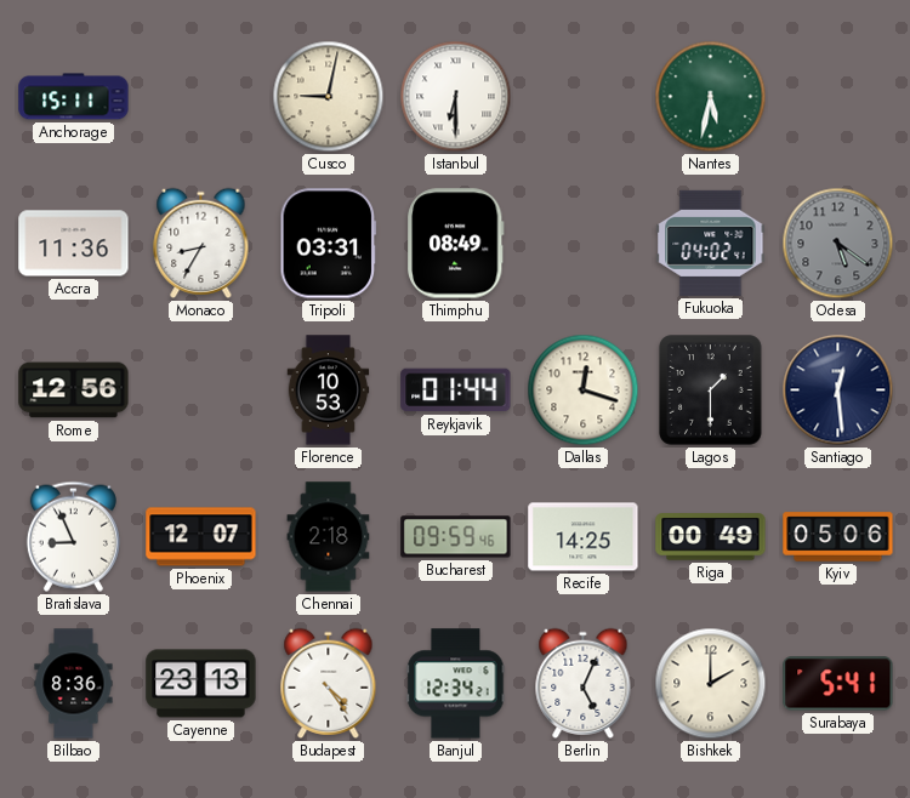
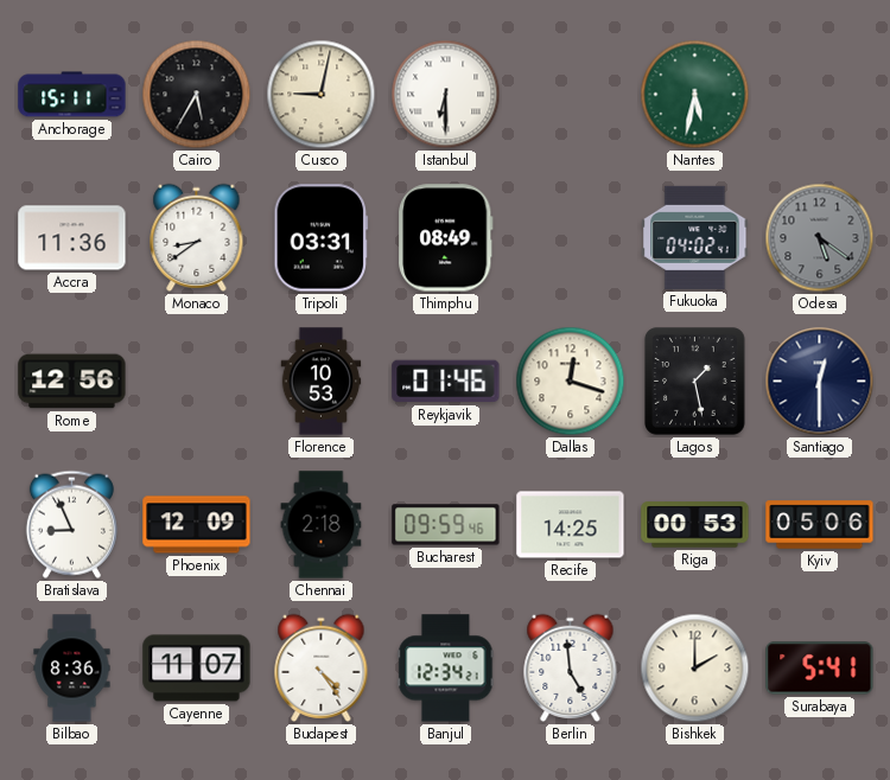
Cairo: none -> 5:35
Monaco: 8:35 -> 8:39
Reykjavik: 01:44 -> 01:46
Lagos: 1:30 -> 1:28
Santiago: 12:29 -> 12:30
Phoenix: 12:07 -> 12:09
Riga: 00:49 -> 00:53
Cayenne: 23:13 -> 11:07
Berlin: 5:04 -> 4:59
